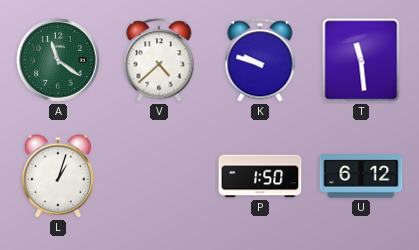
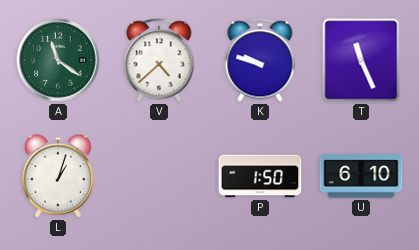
T: 11:29 -> 11:26
U: 6:12 -> 6:10
